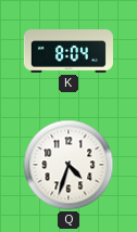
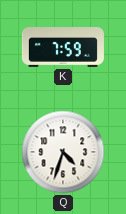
K: 8:04 -> 7:59
